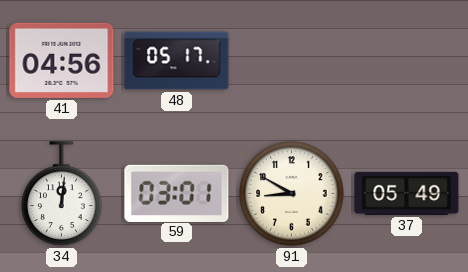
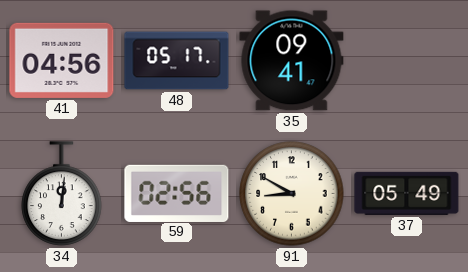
35: none -> 09:41
59: 03:01 -> 02:56
